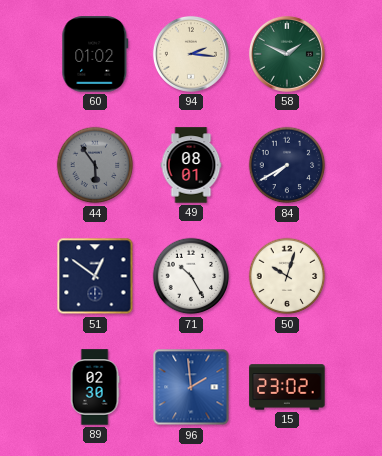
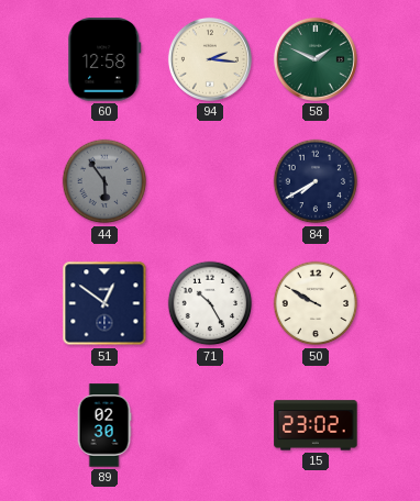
60: 01:02 -> 12:58
49: 08:01 -> none
50: 10:03 -> 9:50
96: 1:59 -> none
